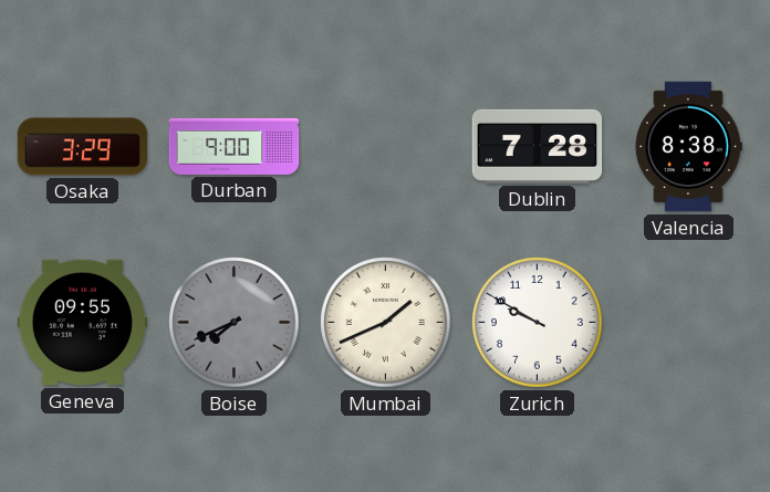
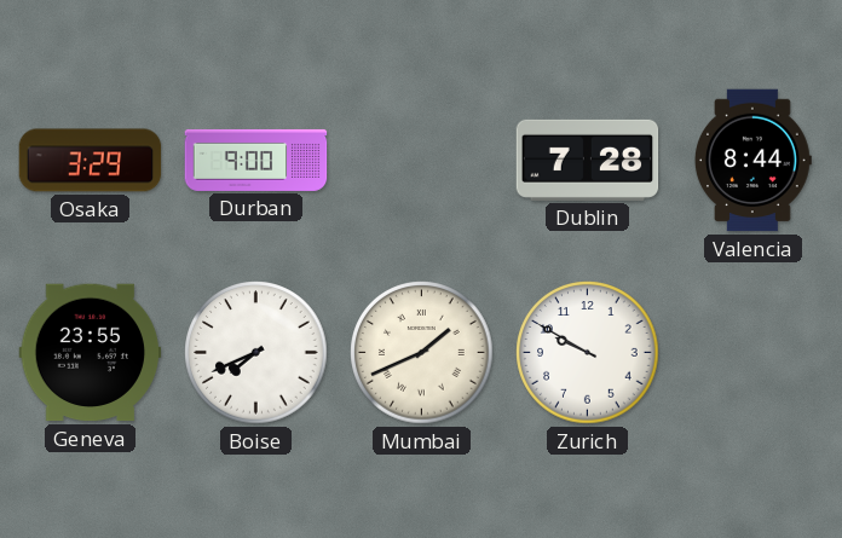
Valencia: 8:38 -> 8:44
Geneva: 09:55 -> 23:55
Boise dial: grey -> white
